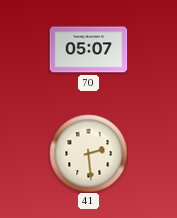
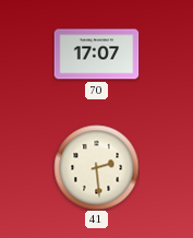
70: 05:07 -> 17:07
